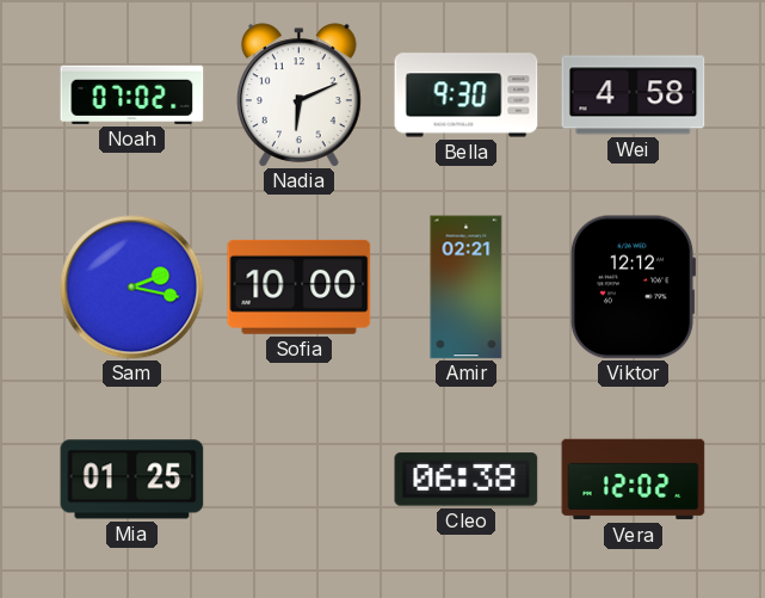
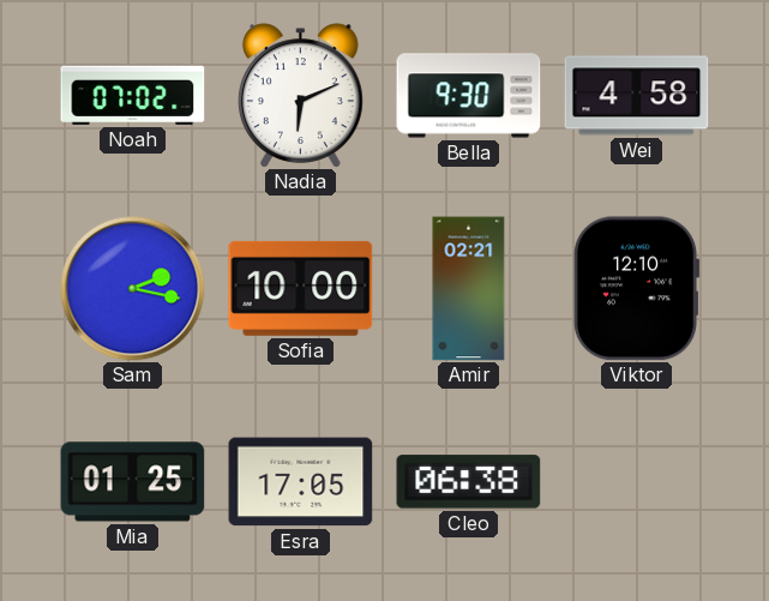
Viktor: 12:12 -> 12:10
Esra: none -> 17:05
Vera: 12:02 -> none
